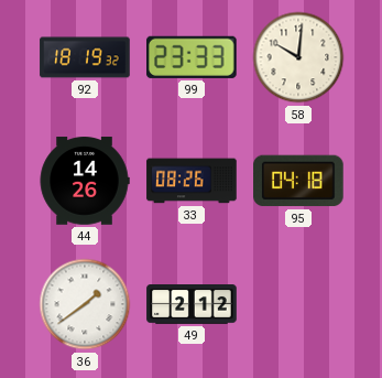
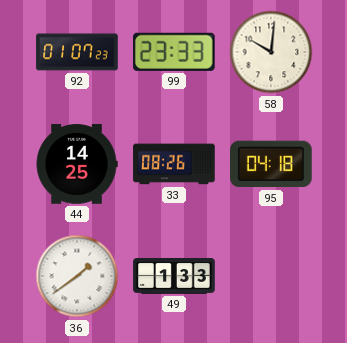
92: 18:19 -> 01:07
44: 14:26 -> 14:25
49: 2:12 -> 1:33
